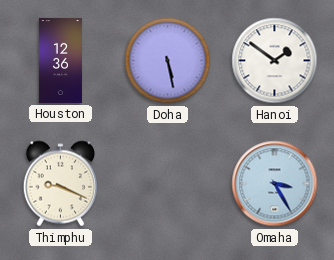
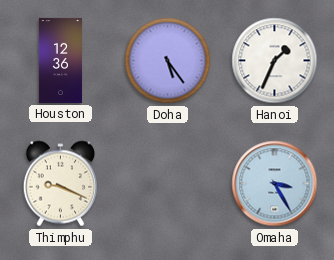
Doha: 5:28 -> 5:24
Hanoi: 1:51 -> 1:34
